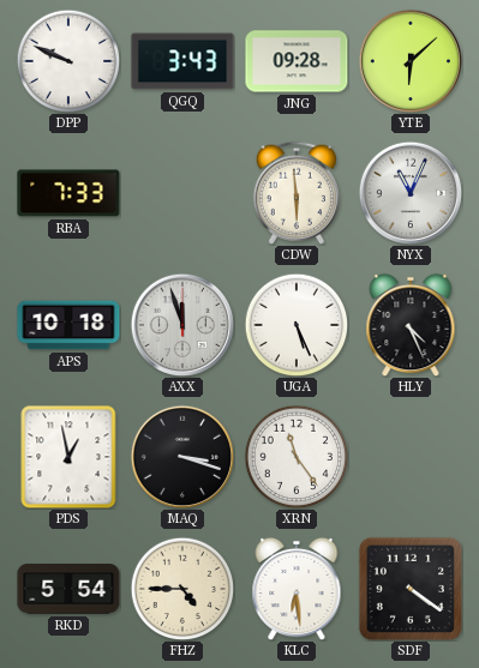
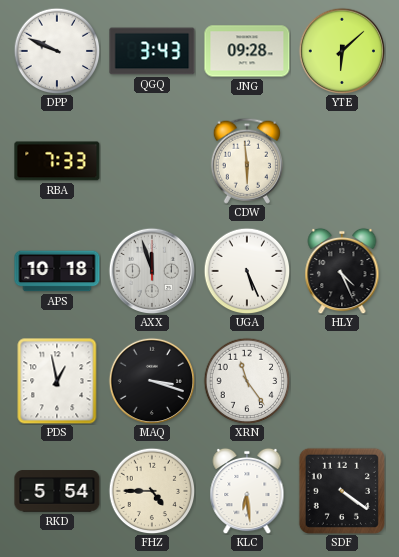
NYX: 11:04 -> none
